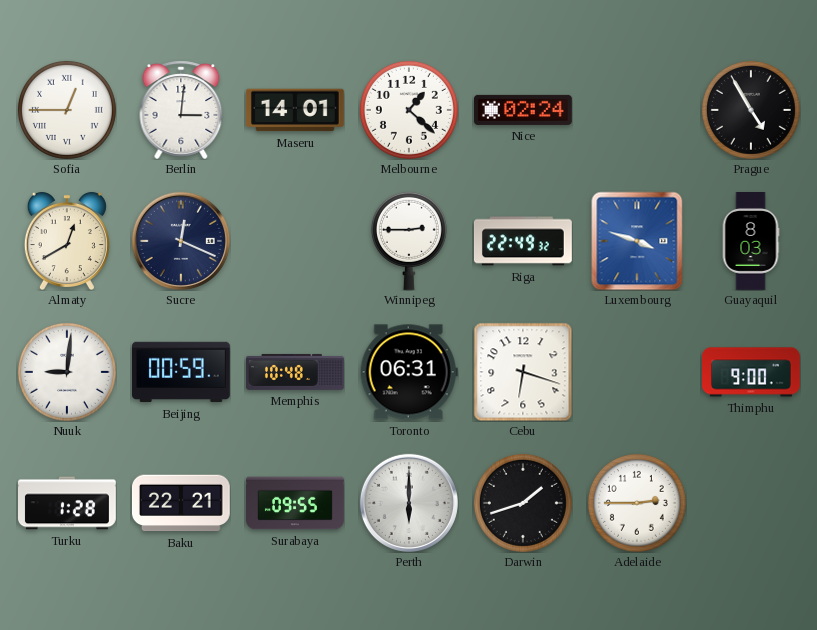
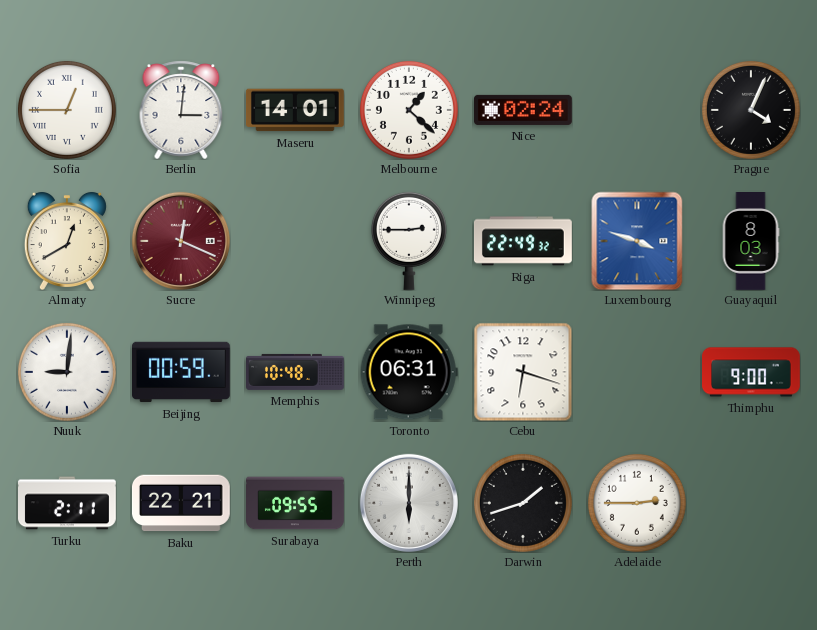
Prague: 4:55 -> 4:04
Sucre dial: navy -> burgundy
Turku: 1:28 -> 2:11
